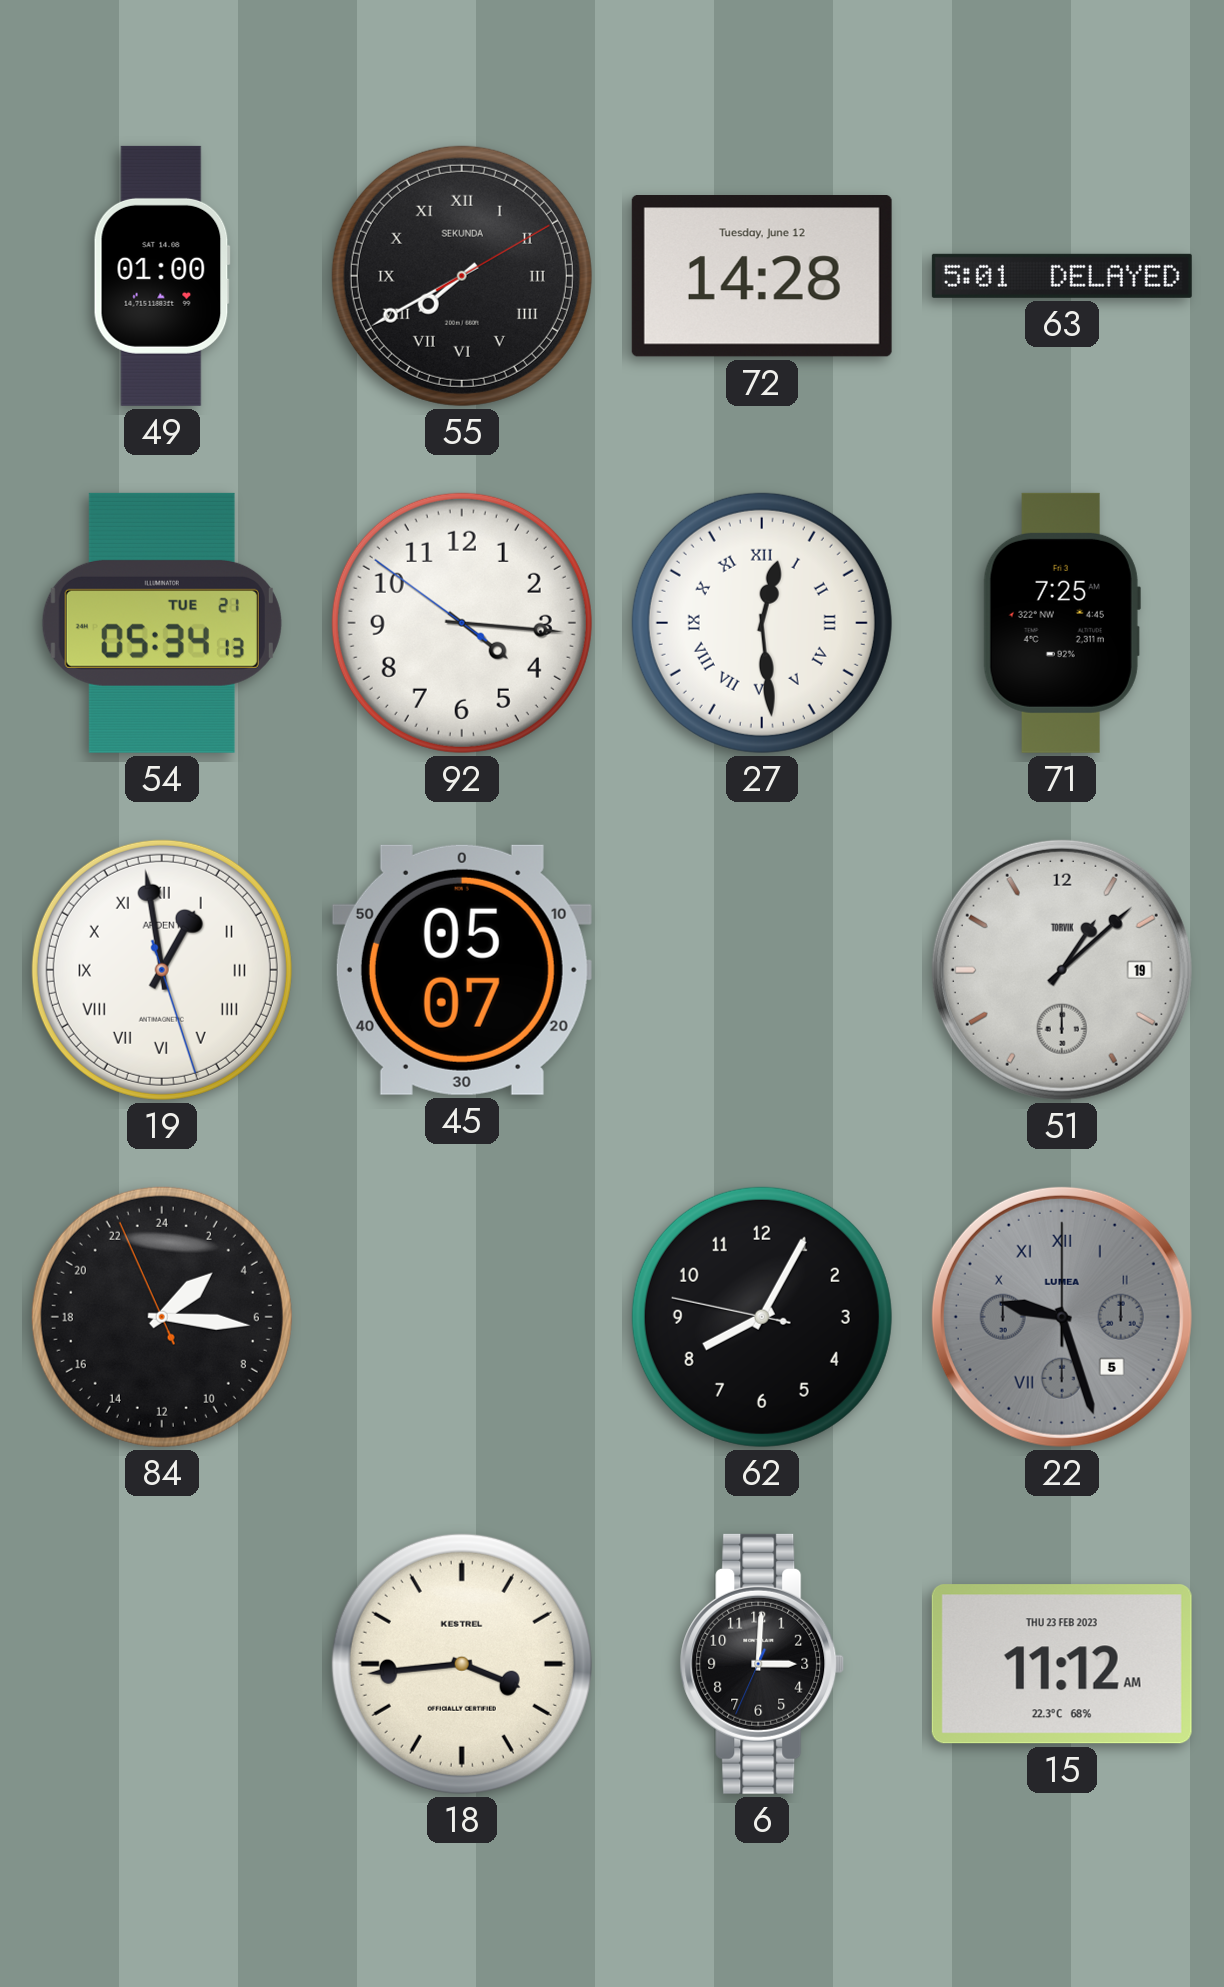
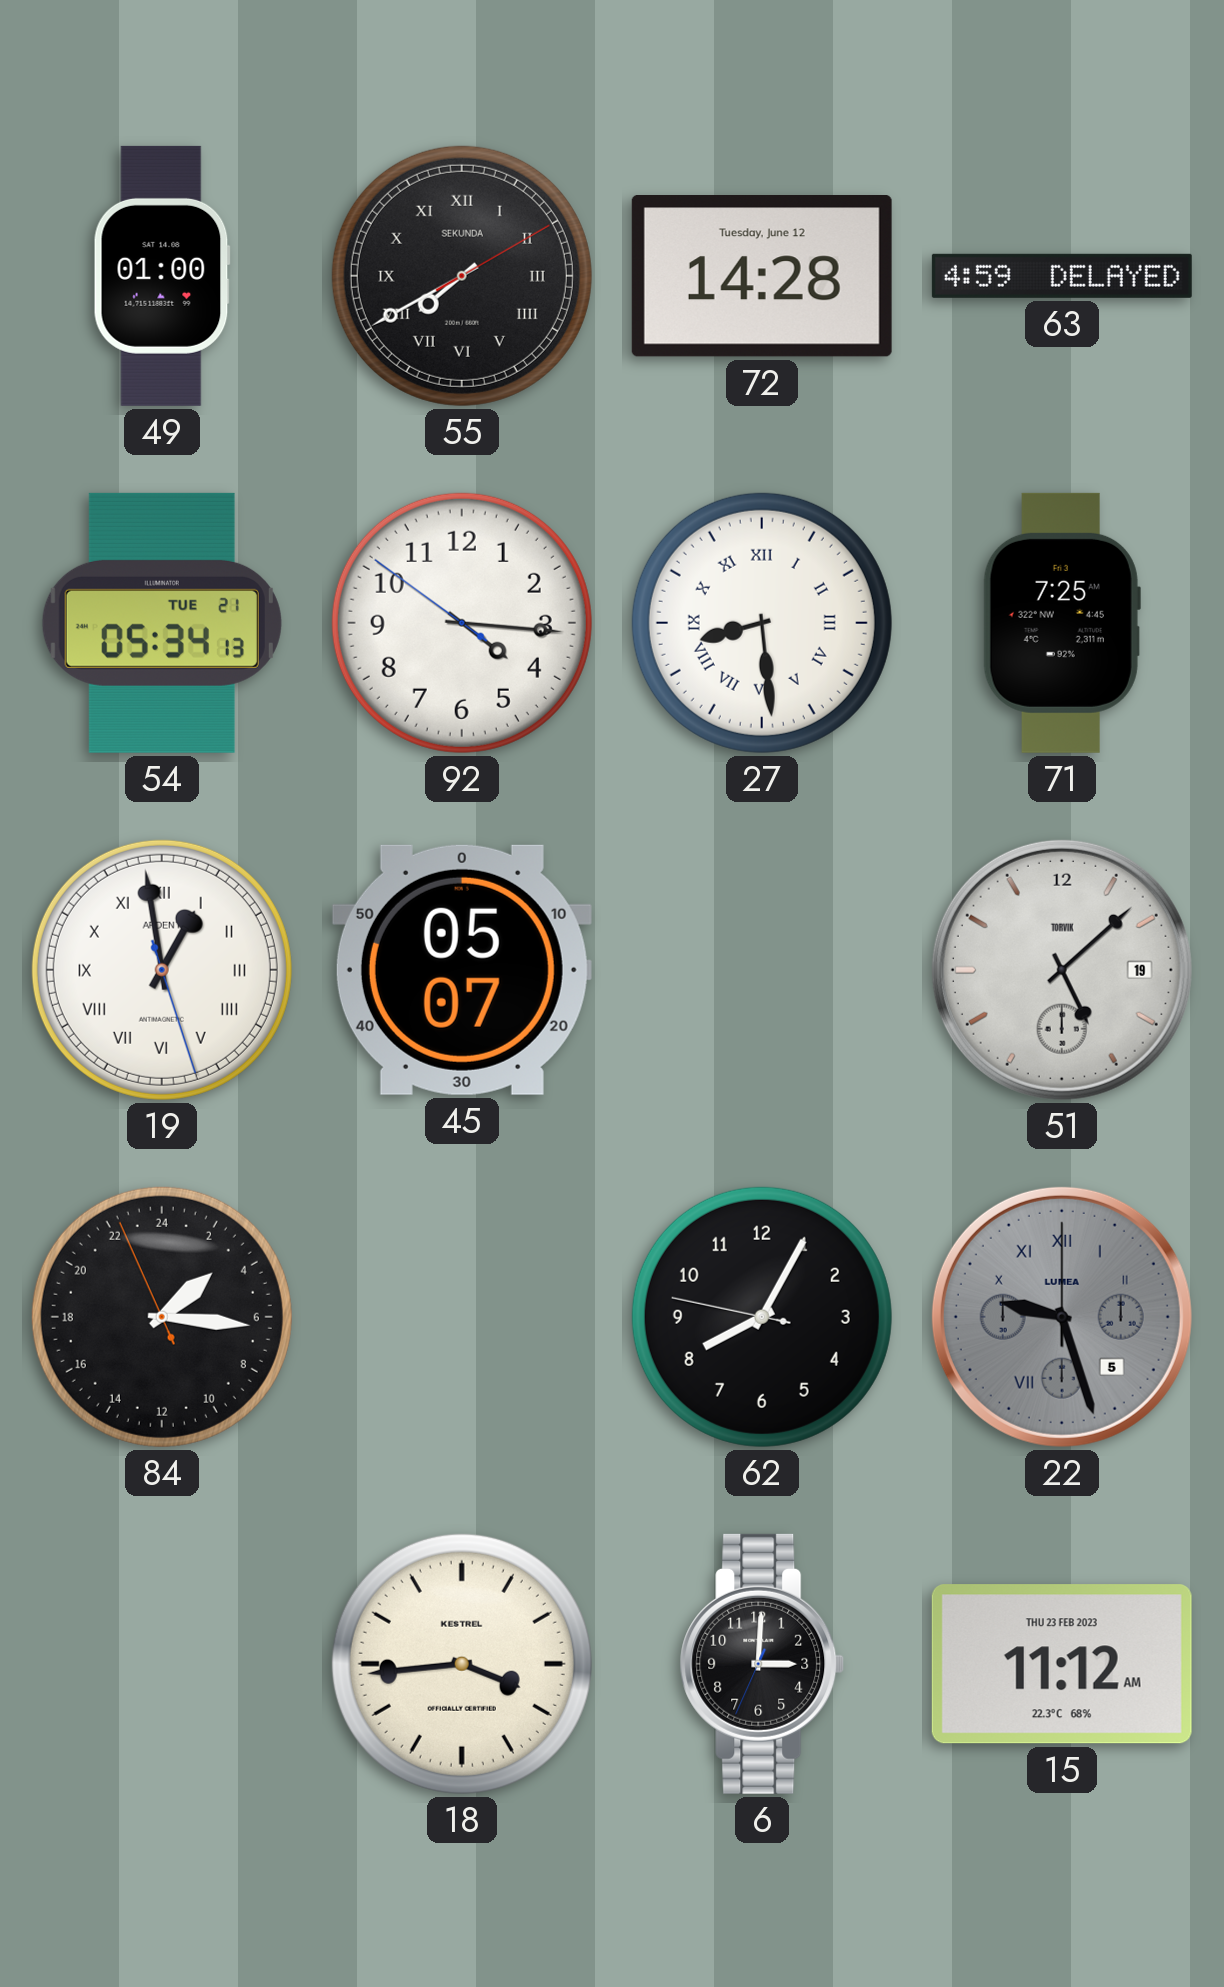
63: 5:01 -> 4:59
27: 12:29 -> 8:29
51: 1:08 -> 5:08
